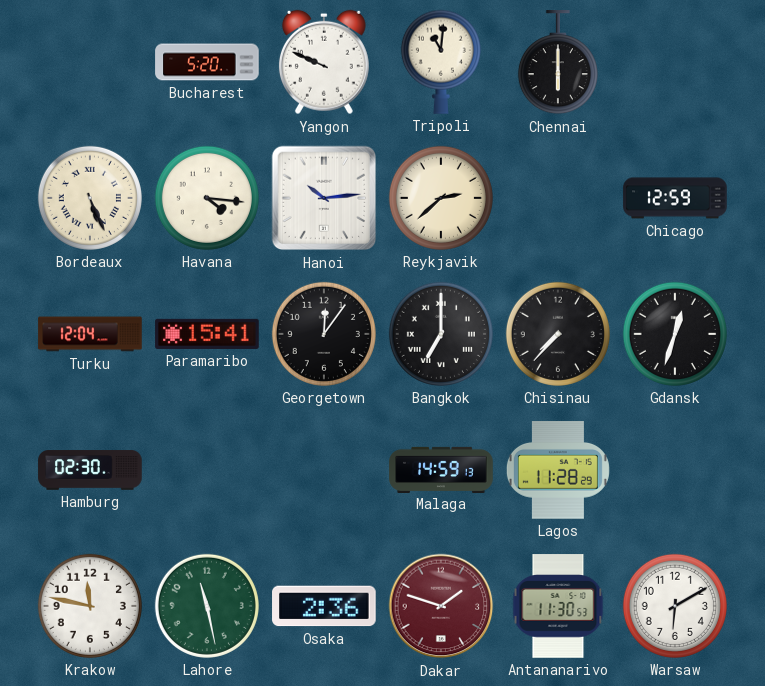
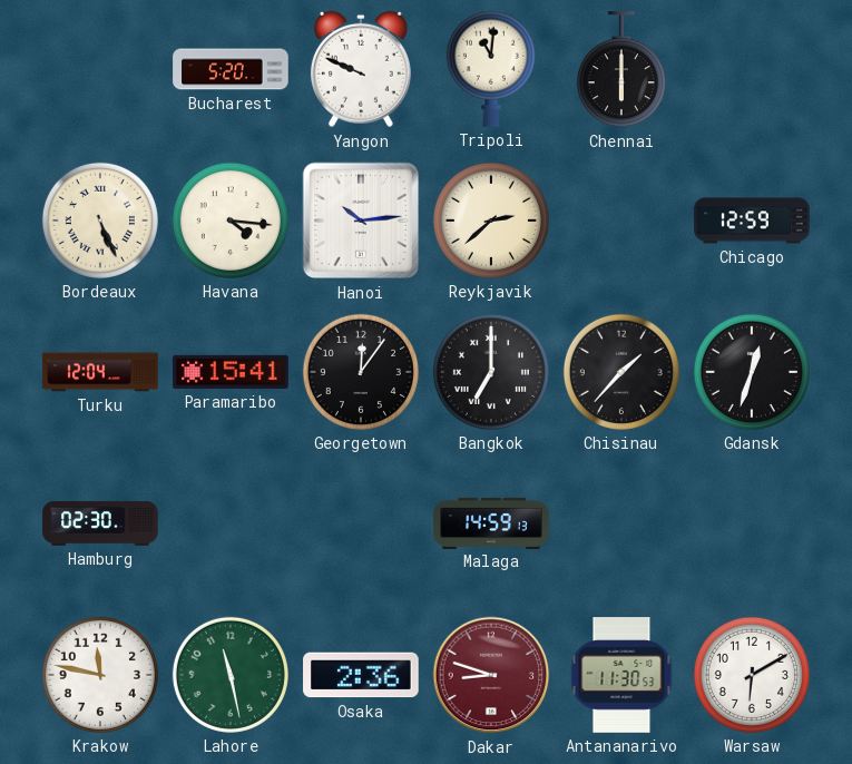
Chisinau: 7:37 -> 1:37
Lagos: 11:28 -> none
Dakar: 1:48 -> 8:48
